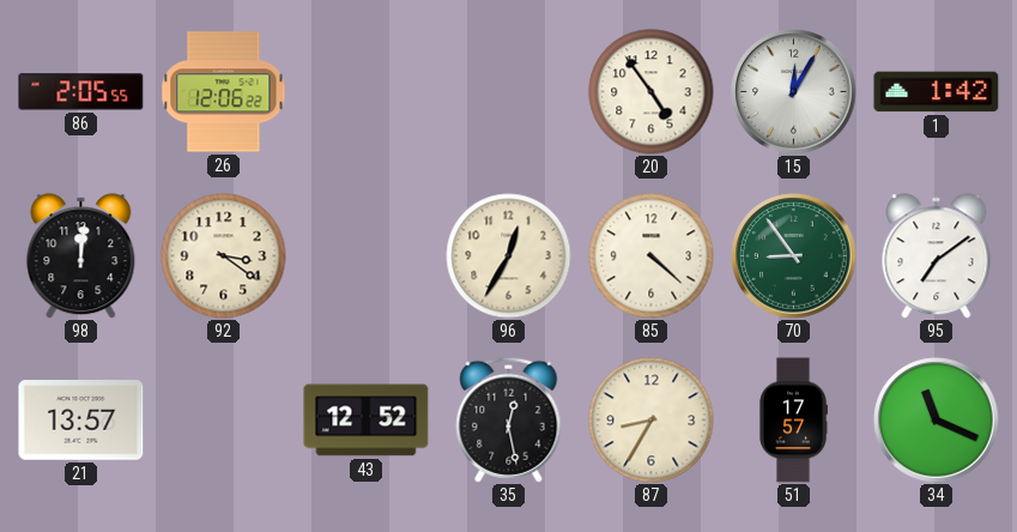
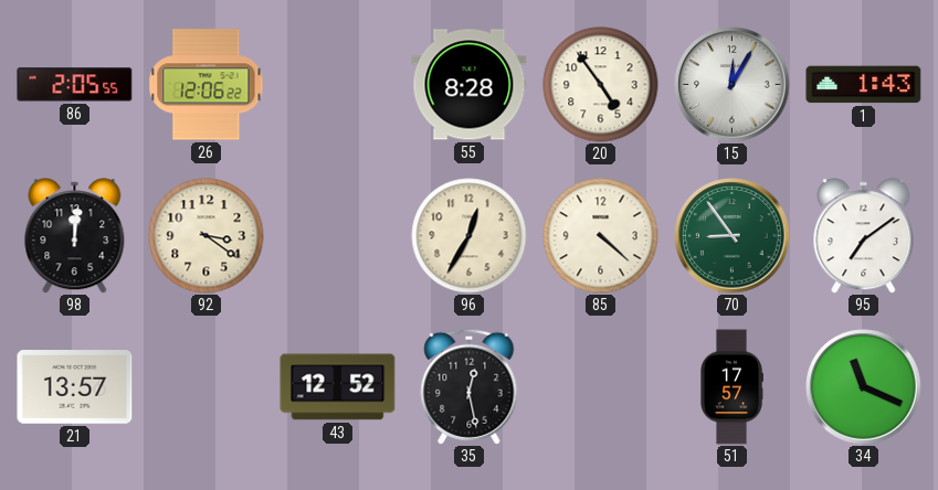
55: none -> 8:28
1: 1:42 -> 1:43
87: 8:35 -> none
